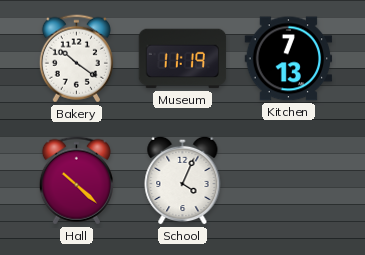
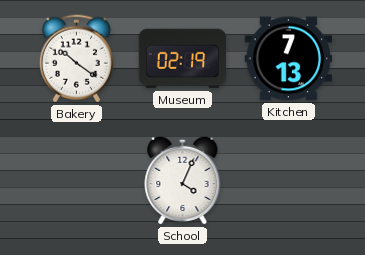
Museum: 11:19 -> 02:19
Hall: 10:22 -> none
